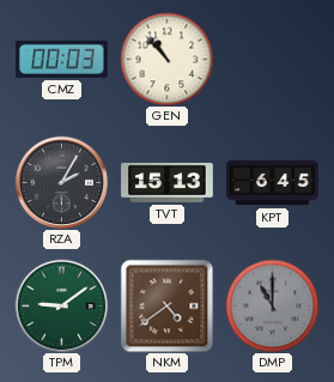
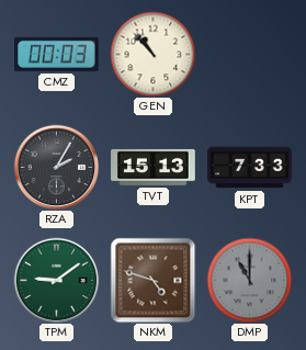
KPT: 6:45 -> 7:33
NKM: 4:39 -> 4:48
